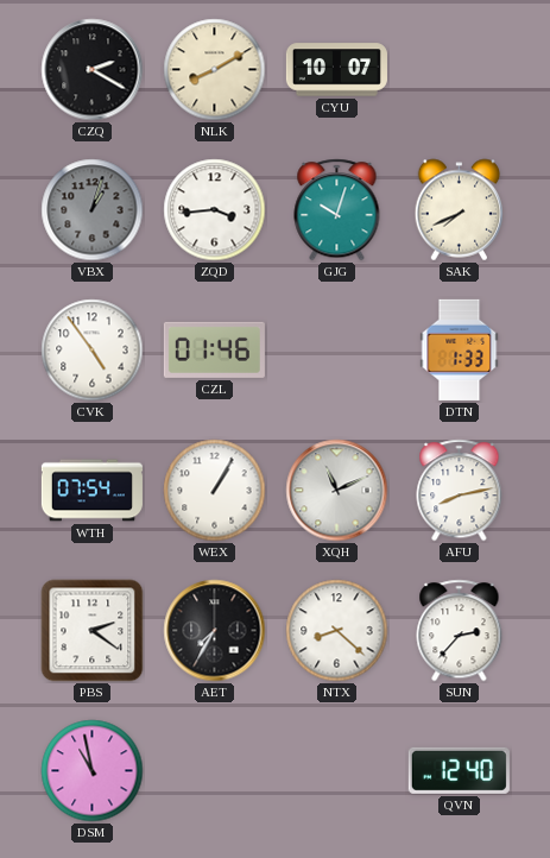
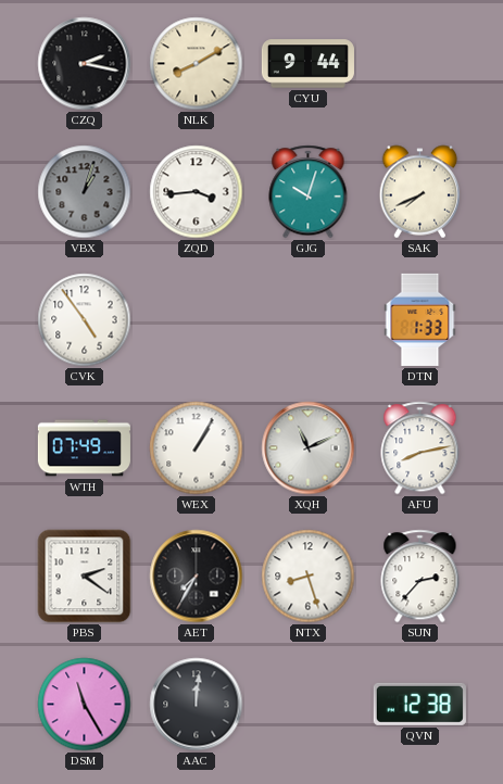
CZQ: 2:20 -> 2:17
CYU: 10:07 -> 9:44
CZL: 01:46 -> none
WTH: 07:54 -> 07:49
NTX: 8:22 -> 8:27
DSM: 10:58 -> 11:25
AAC: none -> 12:01
QVN: 12:40 -> 12:38
